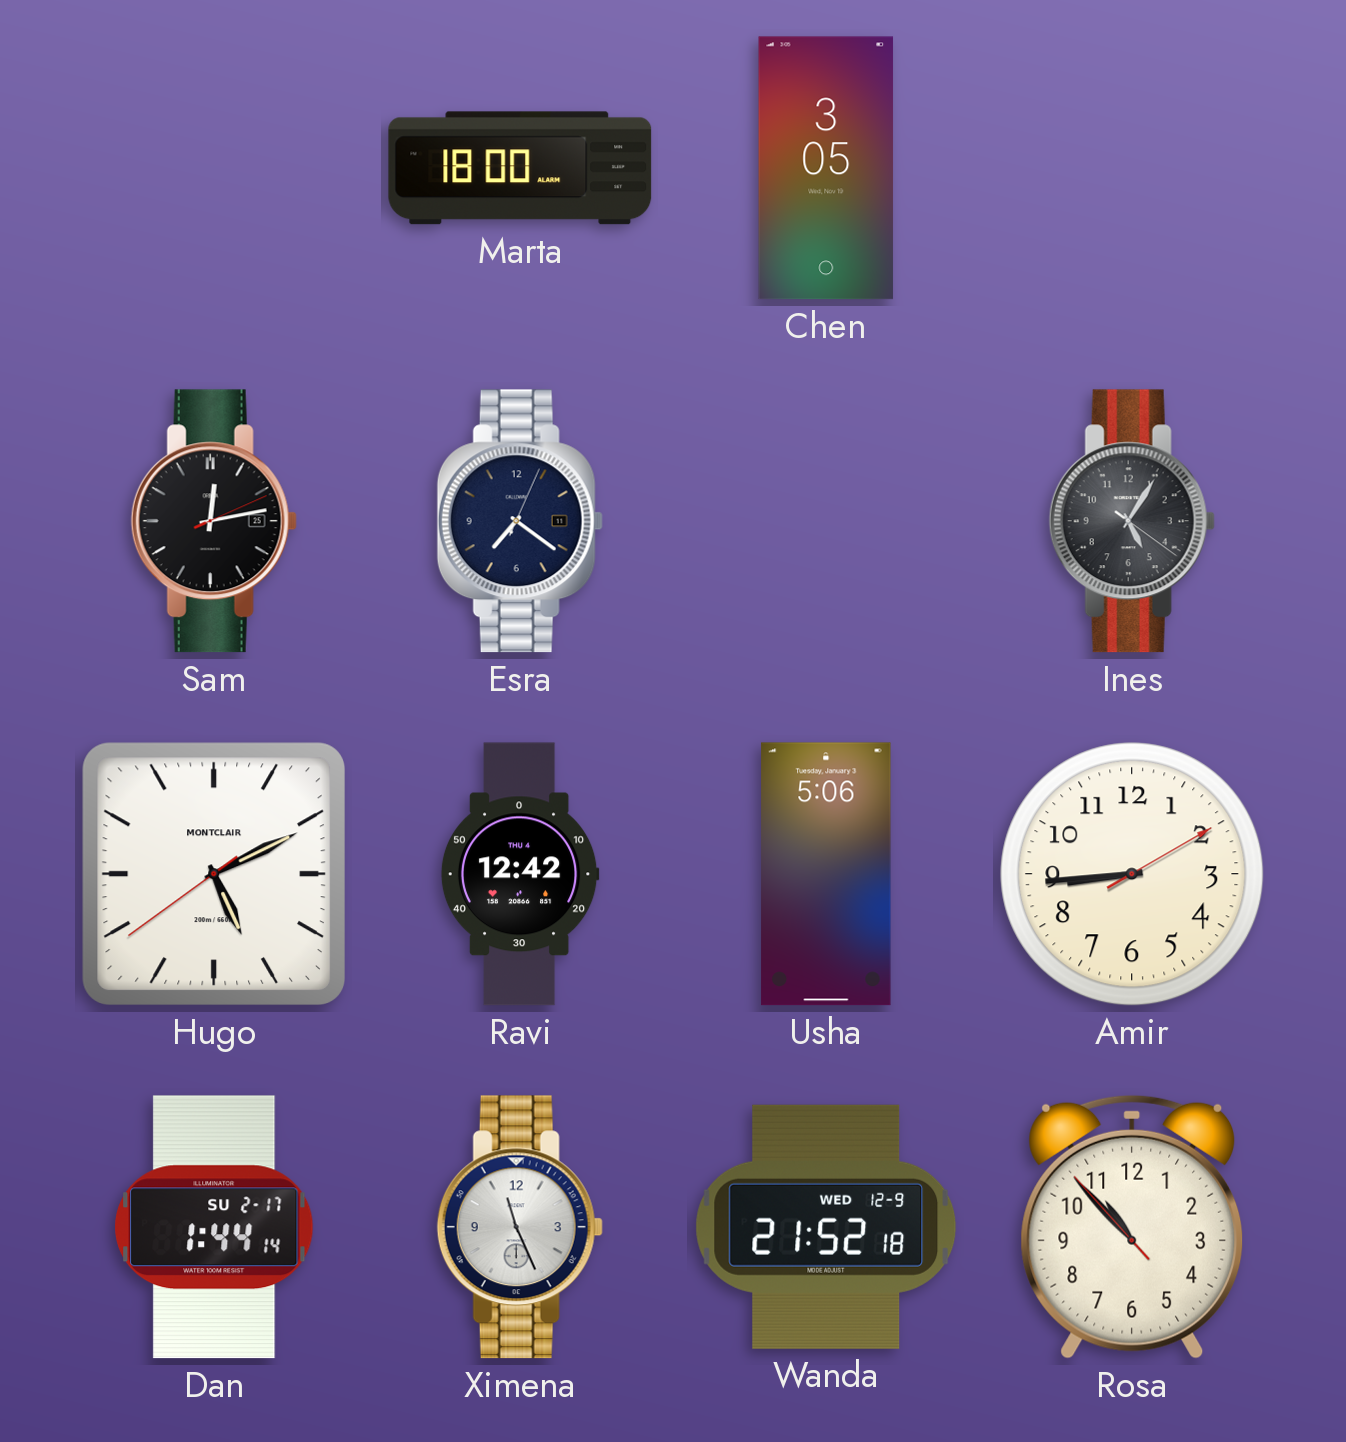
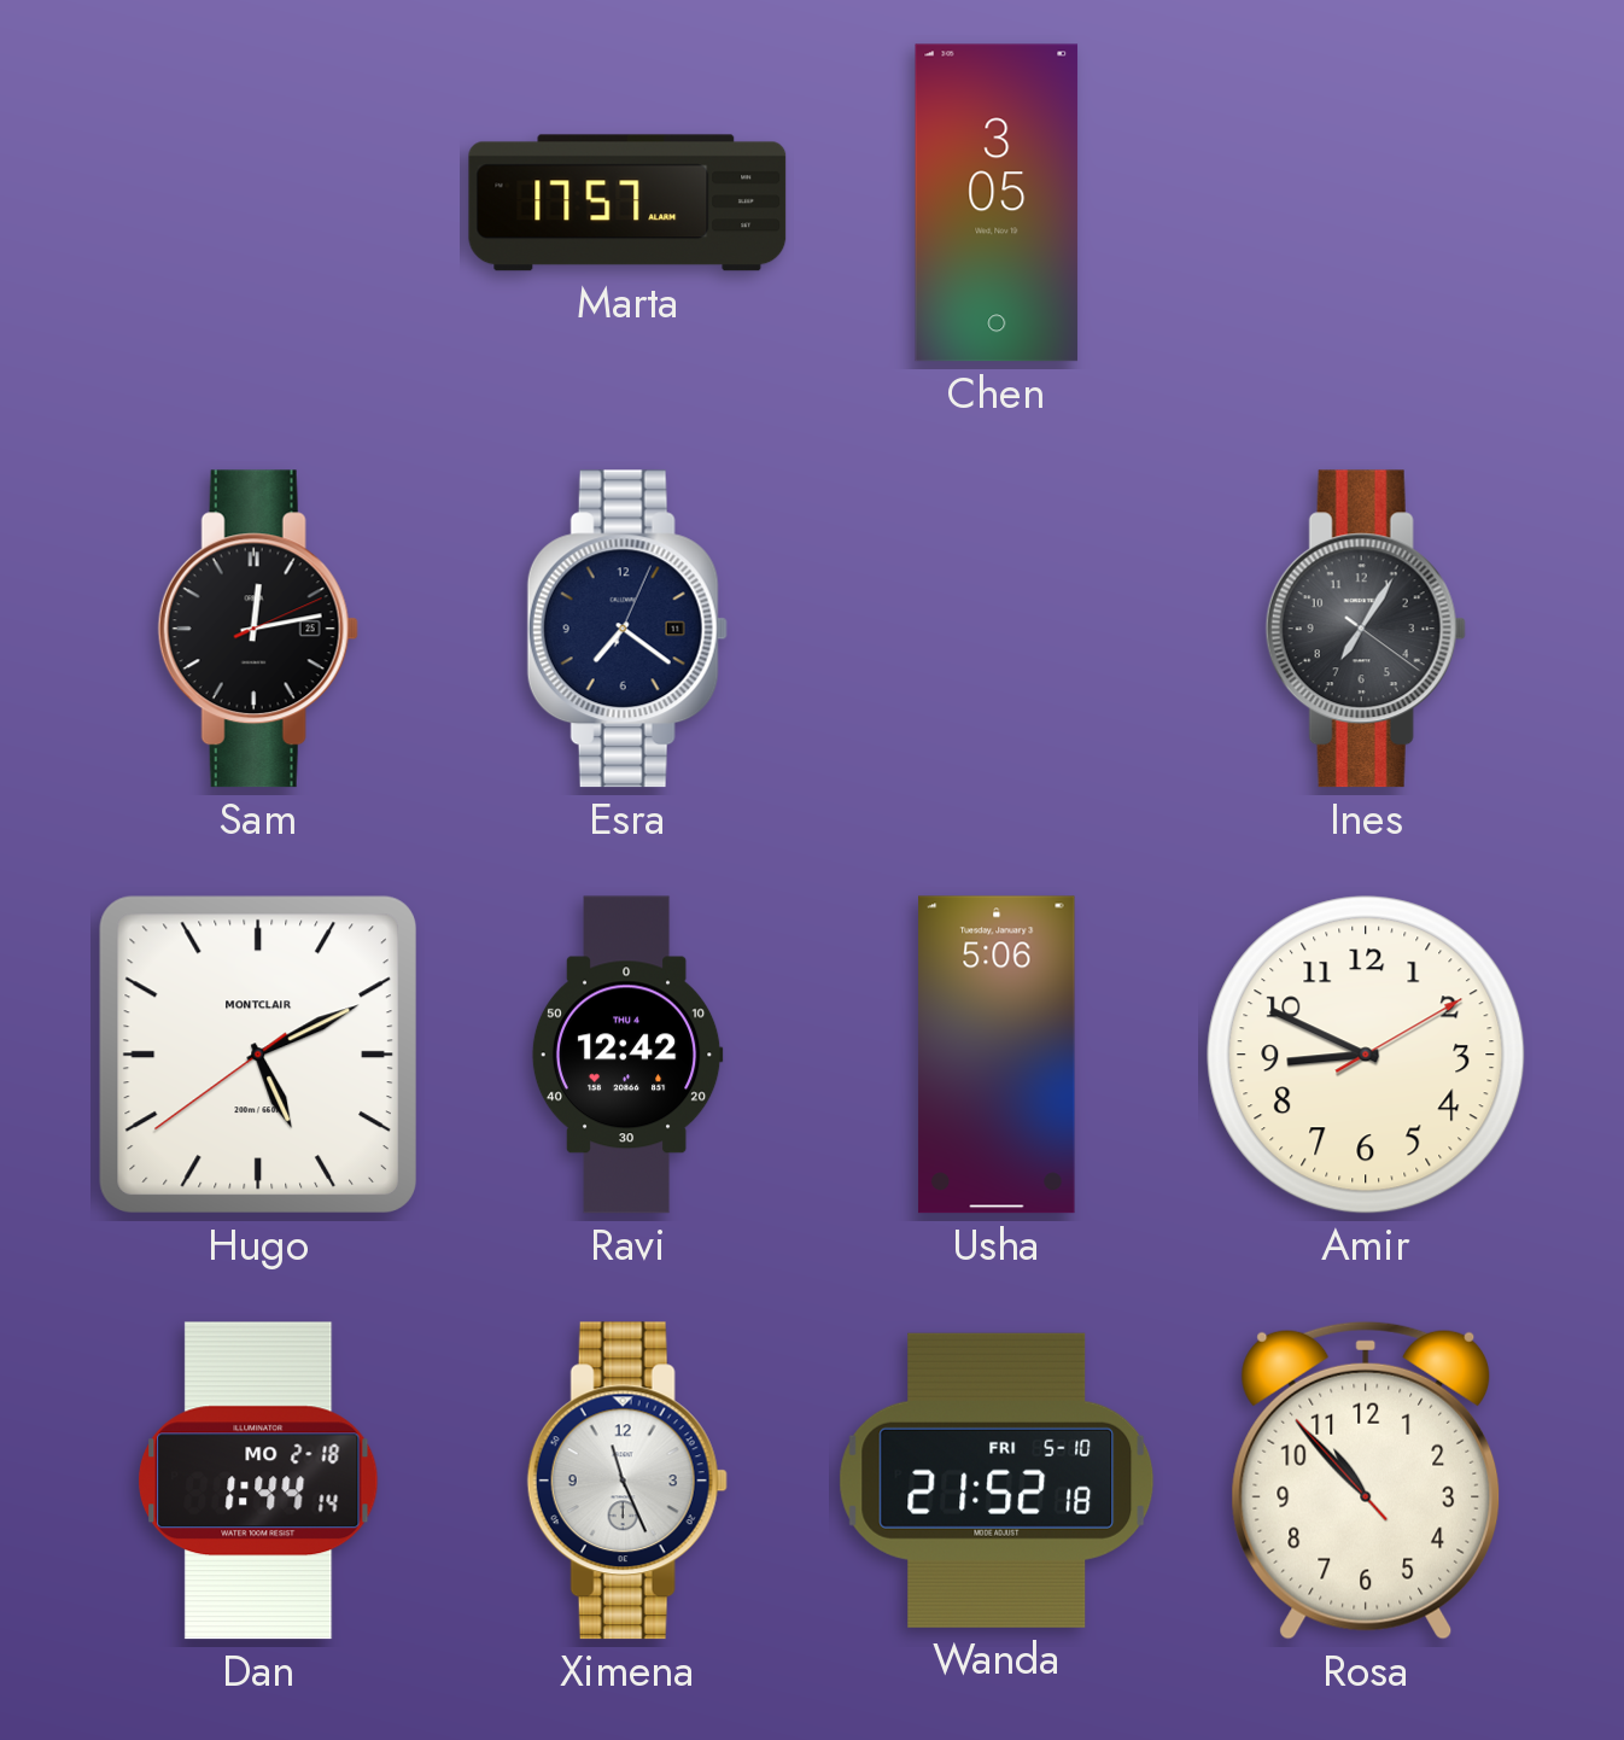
Marta: 18:00 -> 17:57
Ines: 5:05 -> 7:05
Amir: 8:44 -> 8:49
Dan date: SU 2-17 -> MO 2-18
Wanda date: WED 12-9 -> FRI 5-10
